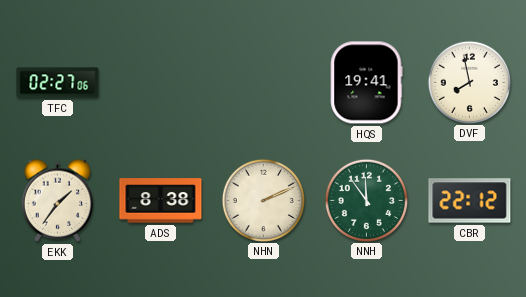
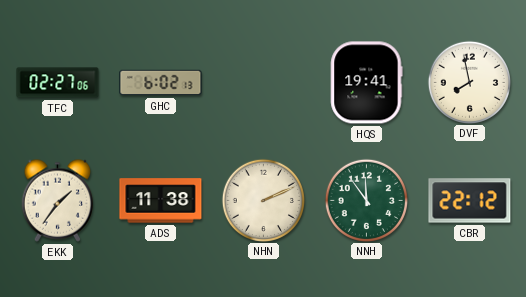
GHC: none -> 6:02
ADS: 8:38 -> 11:38
